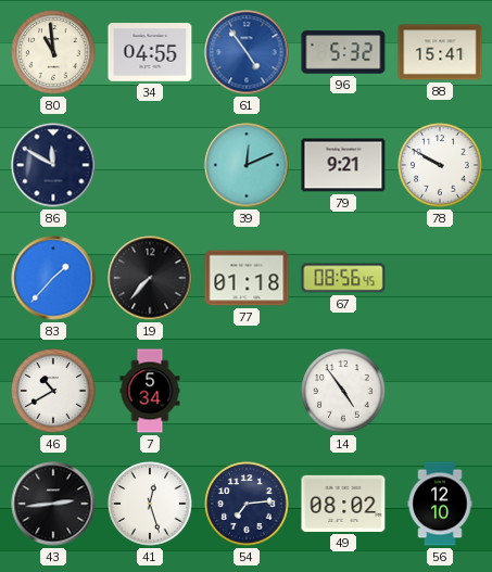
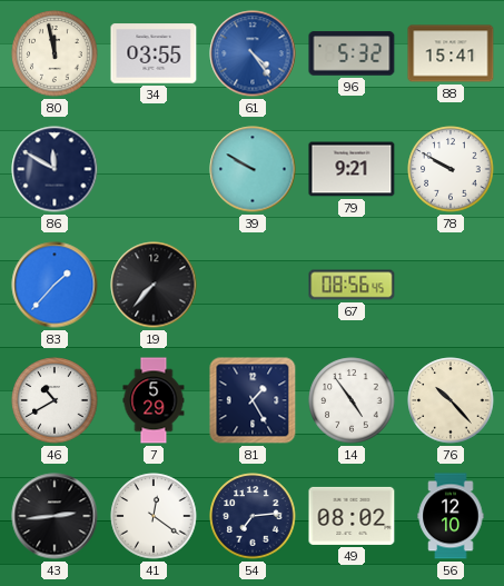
80: 10:59 -> 11:58
34: 04:55 -> 03:55
61: 4:54 -> 4:24
39: 12:11 -> 9:50
77: 01:18 -> none
7: 5:34 -> 5:29
81: none -> 1:25
76: none -> 10:23
41: 12:27 -> 12:21
